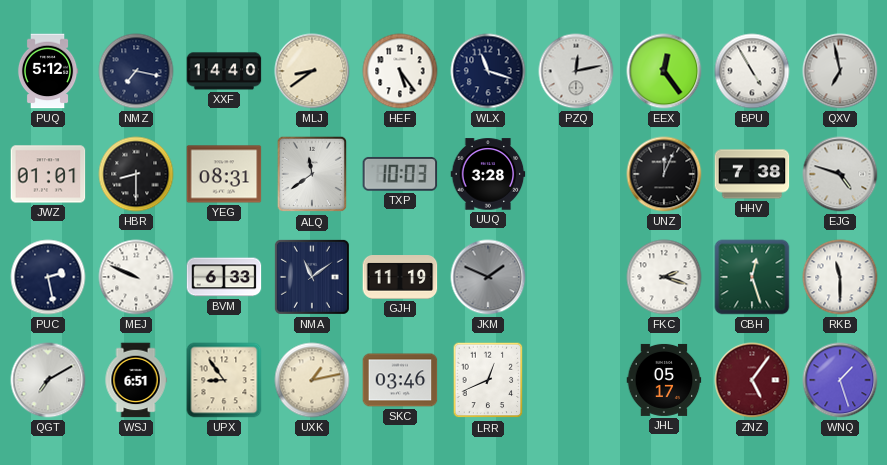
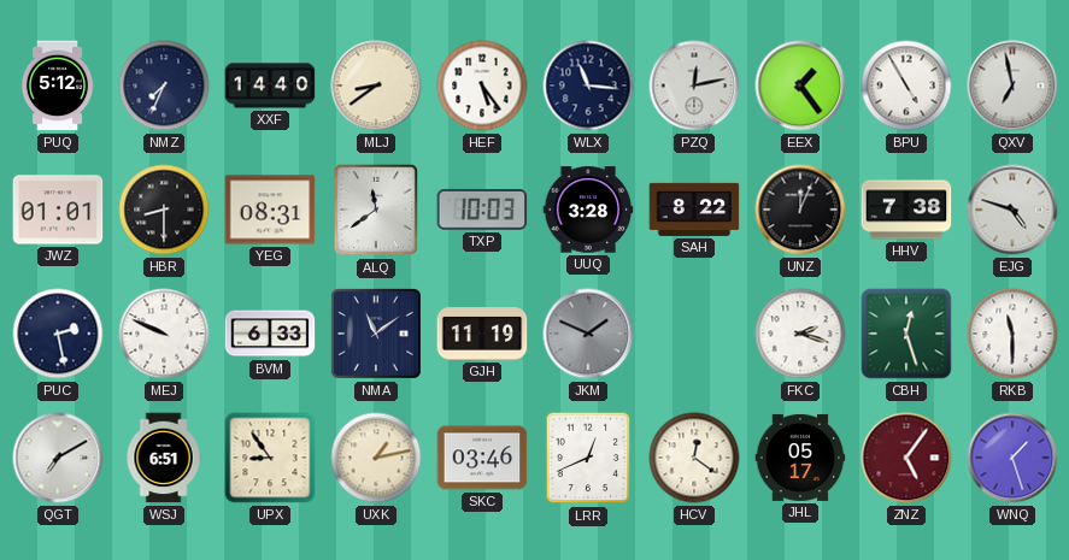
NMZ: 7:17 -> 7:34
WLX: 11:18 -> 11:16
EEX: 12:24 -> 1:24
SAH: none -> 8:22
HCV: none -> 12:21
